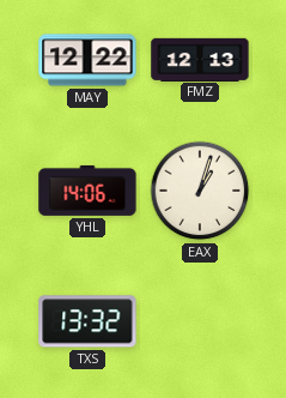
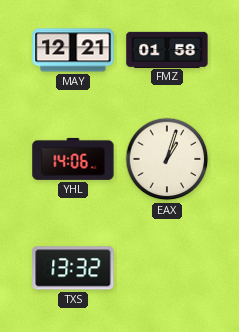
MAY: 12:22 -> 12:21
FMZ: 12:13 -> 01:58
